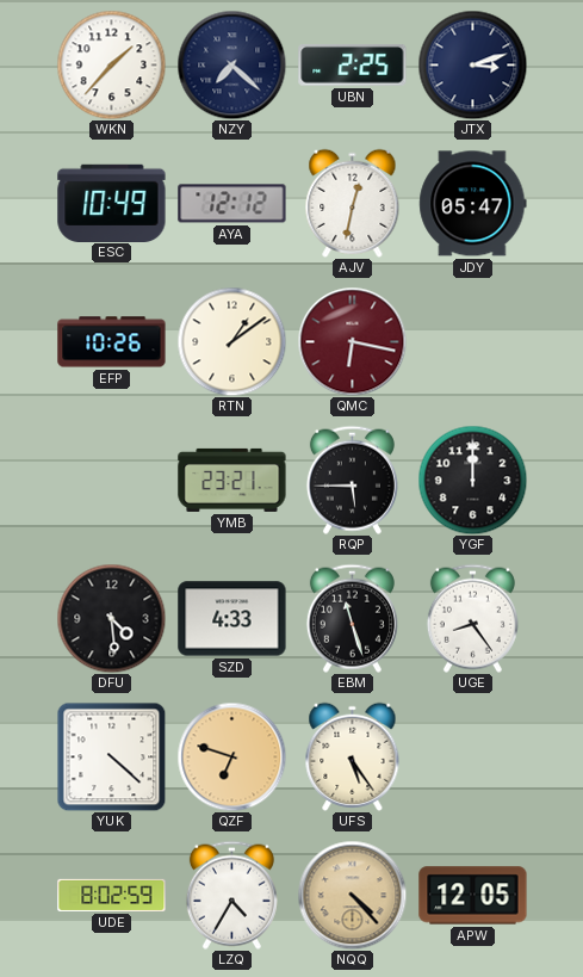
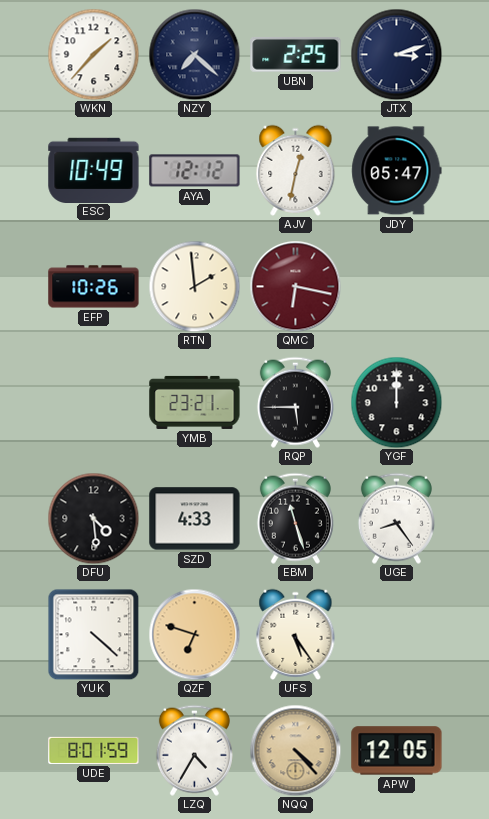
RTN: 1:09 -> 1:59
UDE: 8:02 -> 8:01
